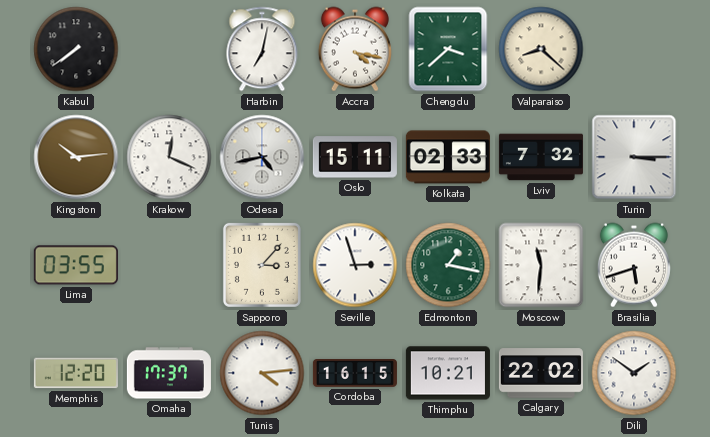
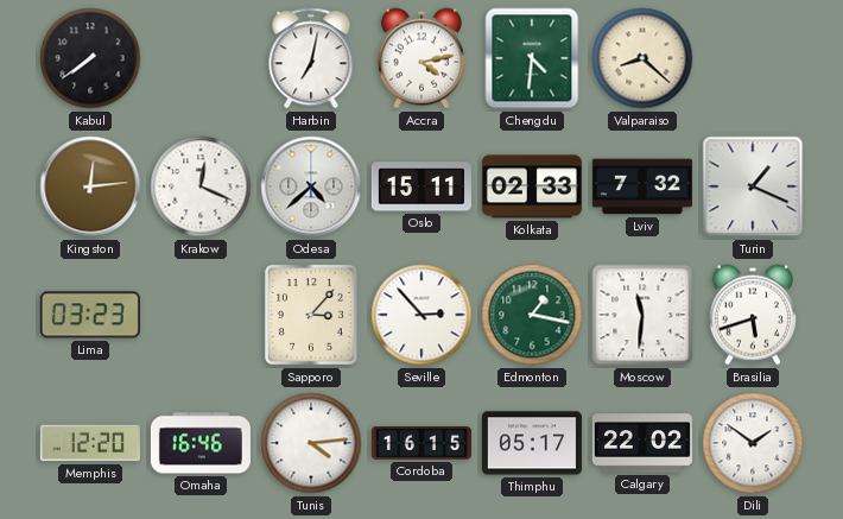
Accra: 4:17 -> 4:13
Chengdu: 3:38 -> 4:31
Kingston: 10:14 -> 12:14
Odesa: 4:43 -> 4:38
Turin: 3:15 -> 1:19
Lima: 03:55 -> 03:23
Seville: 2:57 -> 2:53
Omaha: 17:37 -> 16:46
Thimphu: 10:21 -> 05:17
